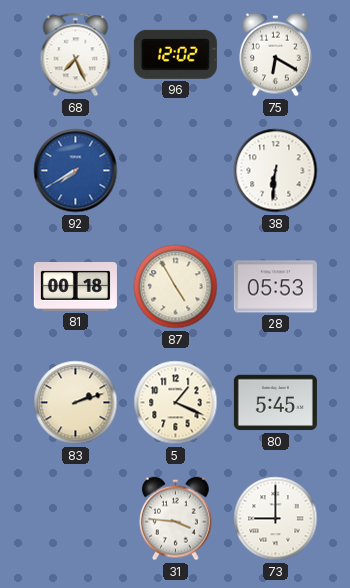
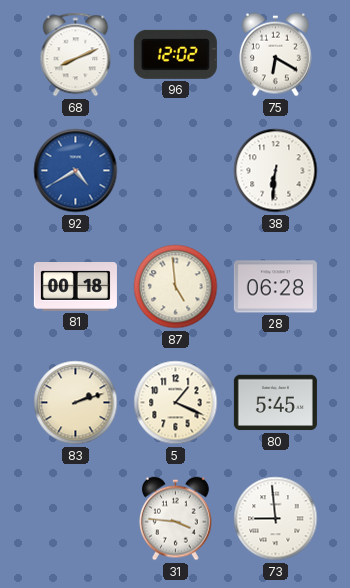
68: 7:26 -> 8:11
92: 7:40 -> 4:40
87: 4:55 -> 4:59
28: 05:53 -> 06:28
73: 9:00 -> 8:59
